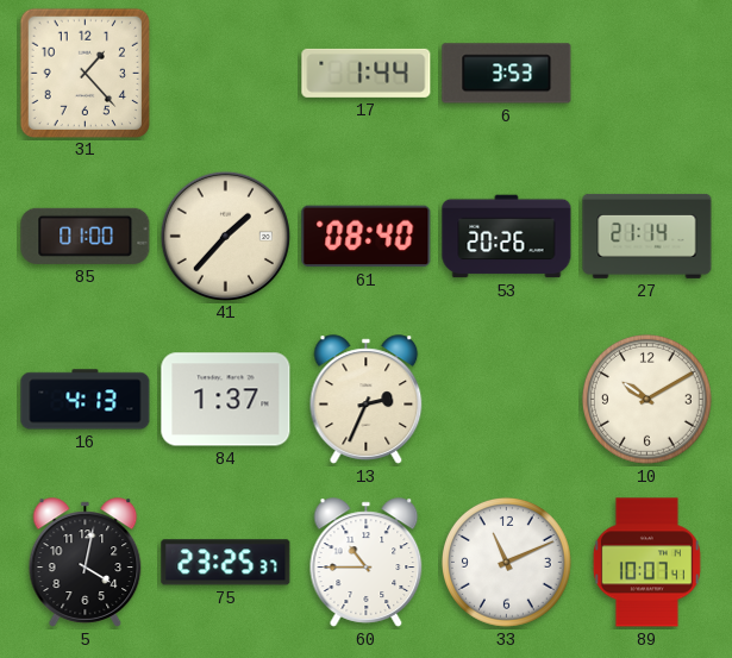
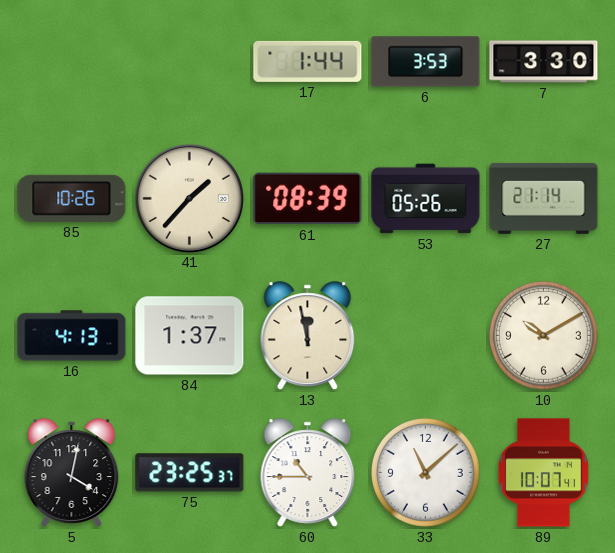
31: 1:23 -> none
7: none -> 3:30
85: 01:00 -> 10:26
61: 08:40 -> 08:39
53: 20:26 -> 05:26
13: 2:34 -> 11:58
33: 11:11 -> 11:08
